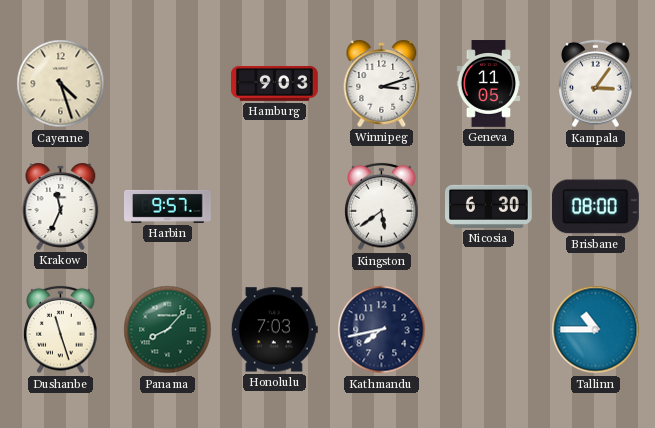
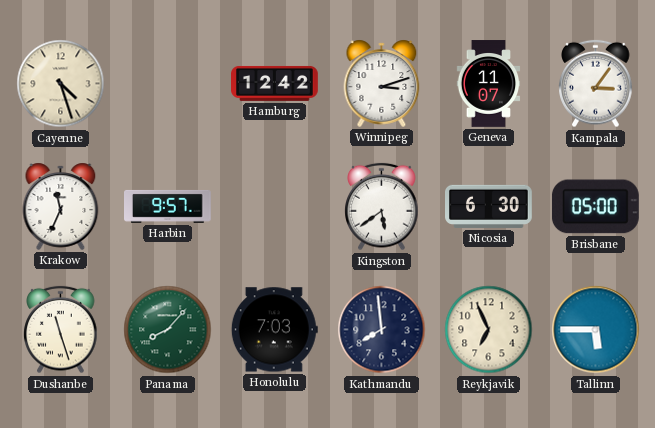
Hamburg: 9:03 -> 12:42
Geneva: 11:05 -> 11:07
Brisbane: 08:00 -> 05:00
Kathmandu: 7:43 -> 7:59
Reykjavik: none -> 6:56
Tallinn: 10:45 -> 5:45
